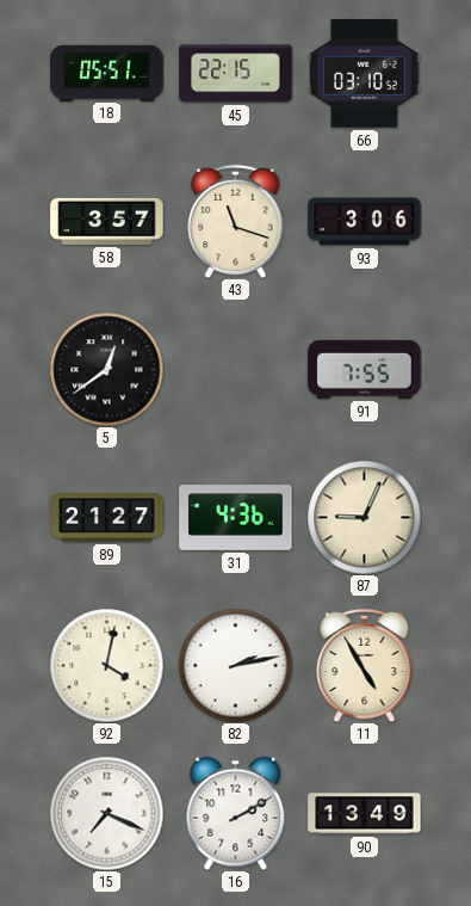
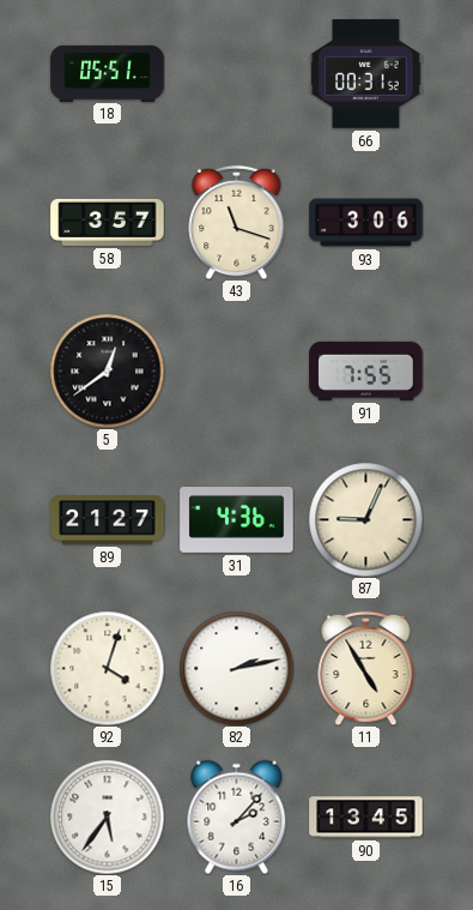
45: 22:15 -> none
66: 03:10 -> 00:31
92: 4:02 -> 4:03
15: 7:19 -> 5:36
16: 2:10 -> 2:07
90: 13:49 -> 13:45
